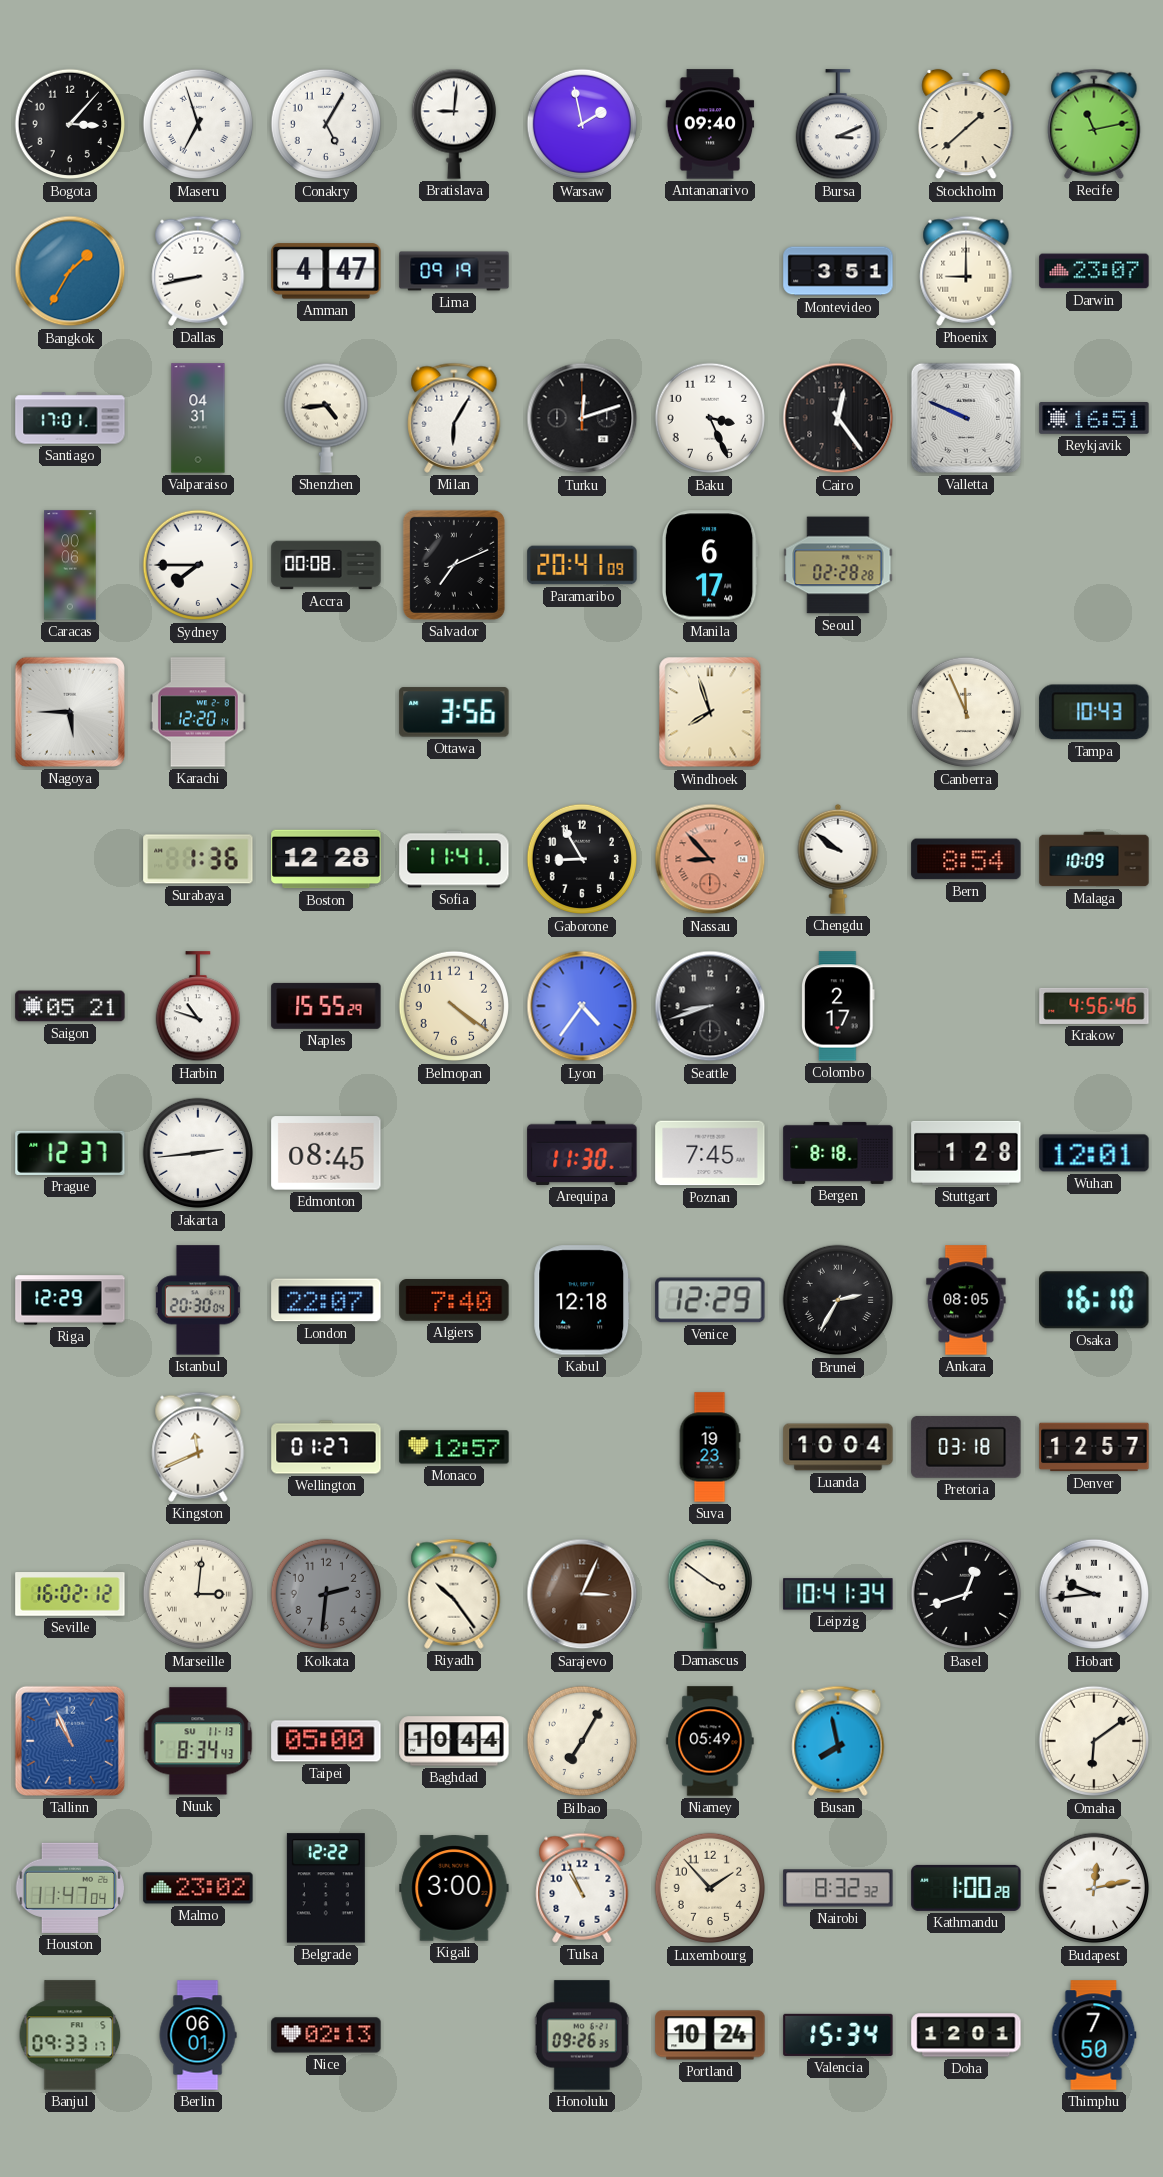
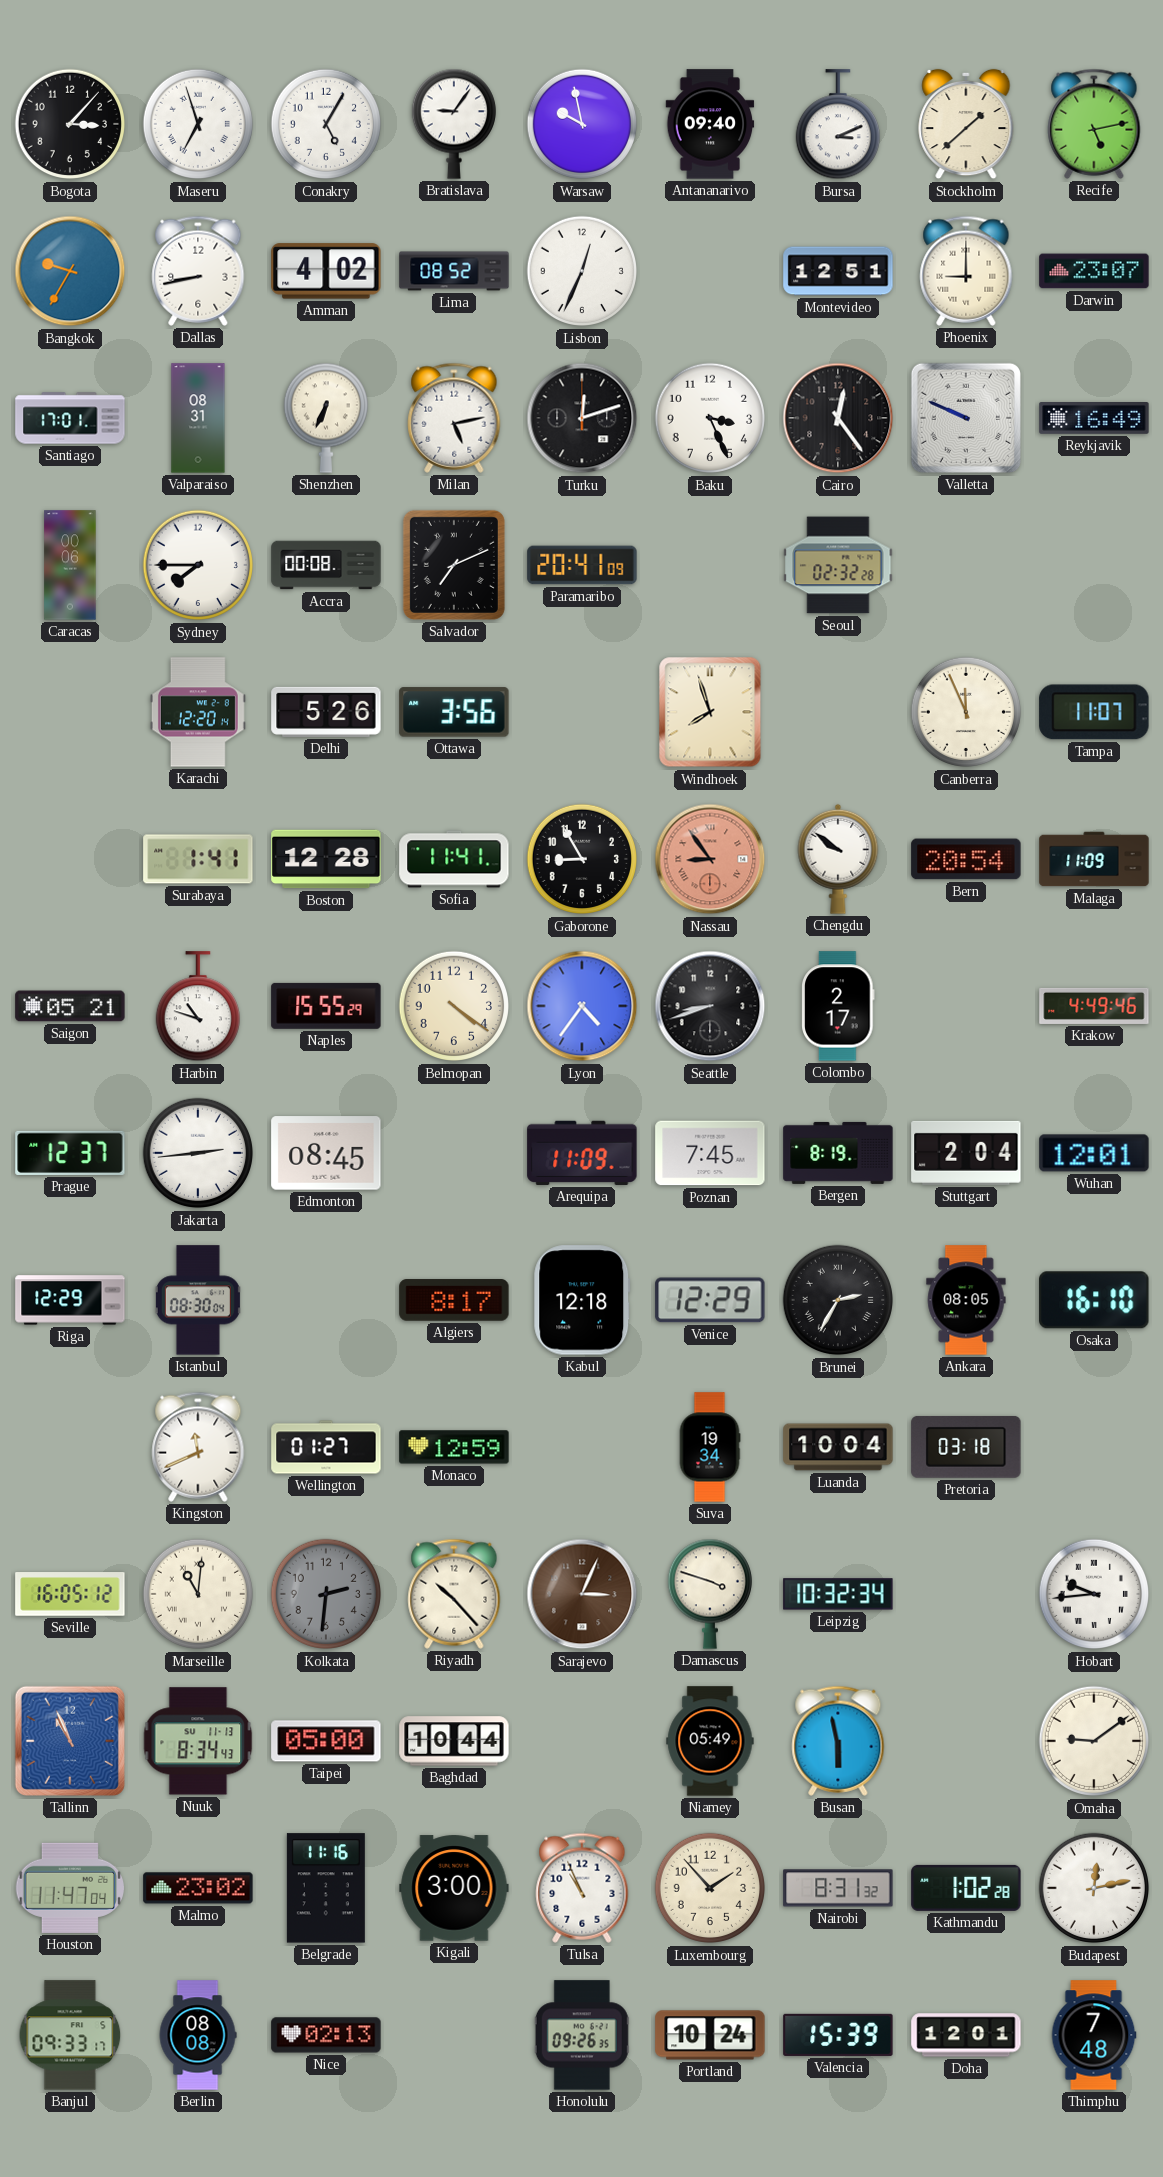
Bratislava: 9:01 -> 9:06
Warsaw: 1:58 -> 9:58
Recife: 11:13 -> 5:13
Bangkok: 1:35 -> 9:35
Amman: 4:47 -> 4:02
Lima: 09:19 -> 08:52
Lisbon: none -> 12:34
Montevideo: 3:51 -> 12:51
Valparaiso: 04:31 -> 08:31
Shenzhen: 4:44 -> 6:34
Milan: 6:05 -> 5:13
Reykjavik: 16:51 -> 16:49
Manila: 6:17 -> none
Seoul: 02:28 -> 02:32
Nagoya: 5:45 -> none
Delhi: none -> 5:26
Tampa: 10:43 -> 11:07
Surabaya: 1:36 -> 1:41
Nassau: 8:53 -> 8:54
Bern: 8:54 -> 20:54
Malaga: 10:09 -> 11:09
Krakow: 4:56 -> 4:49
Arequipa: 11:30 -> 11:09
Bergen: 8:18 -> 8:19
Stuttgart: 1:28 -> 2:04
Istanbul: 20:30 -> 08:30
London: 22:07 -> none
Algiers: 7:40 -> 8:17
Monaco: 12:57 -> 12:59
Suva: 19:23 -> 19:34
Denver: 12:57 -> none
Seville: 16:02 -> 16:05
Marseille: 3:01 -> 11:01
Riyadh: 10:24 -> 10:23
Damascus: 3:51 -> 3:48
Leipzig: 10:41 -> 10:32
Basel: 12:42 -> none
Bilbao: 7:05 -> none
Busan: 7:58 -> 5:58
Omaha: 6:09 -> 9:09
Belgrade: 12:22 -> 11:16
Nairobi: 8:32 -> 8:31
Kathmandu: 1:00 -> 1:02
Berlin: 06:01 -> 08:08
Valencia: 15:34 -> 15:39
Thimphu: 7:50 -> 7:48
